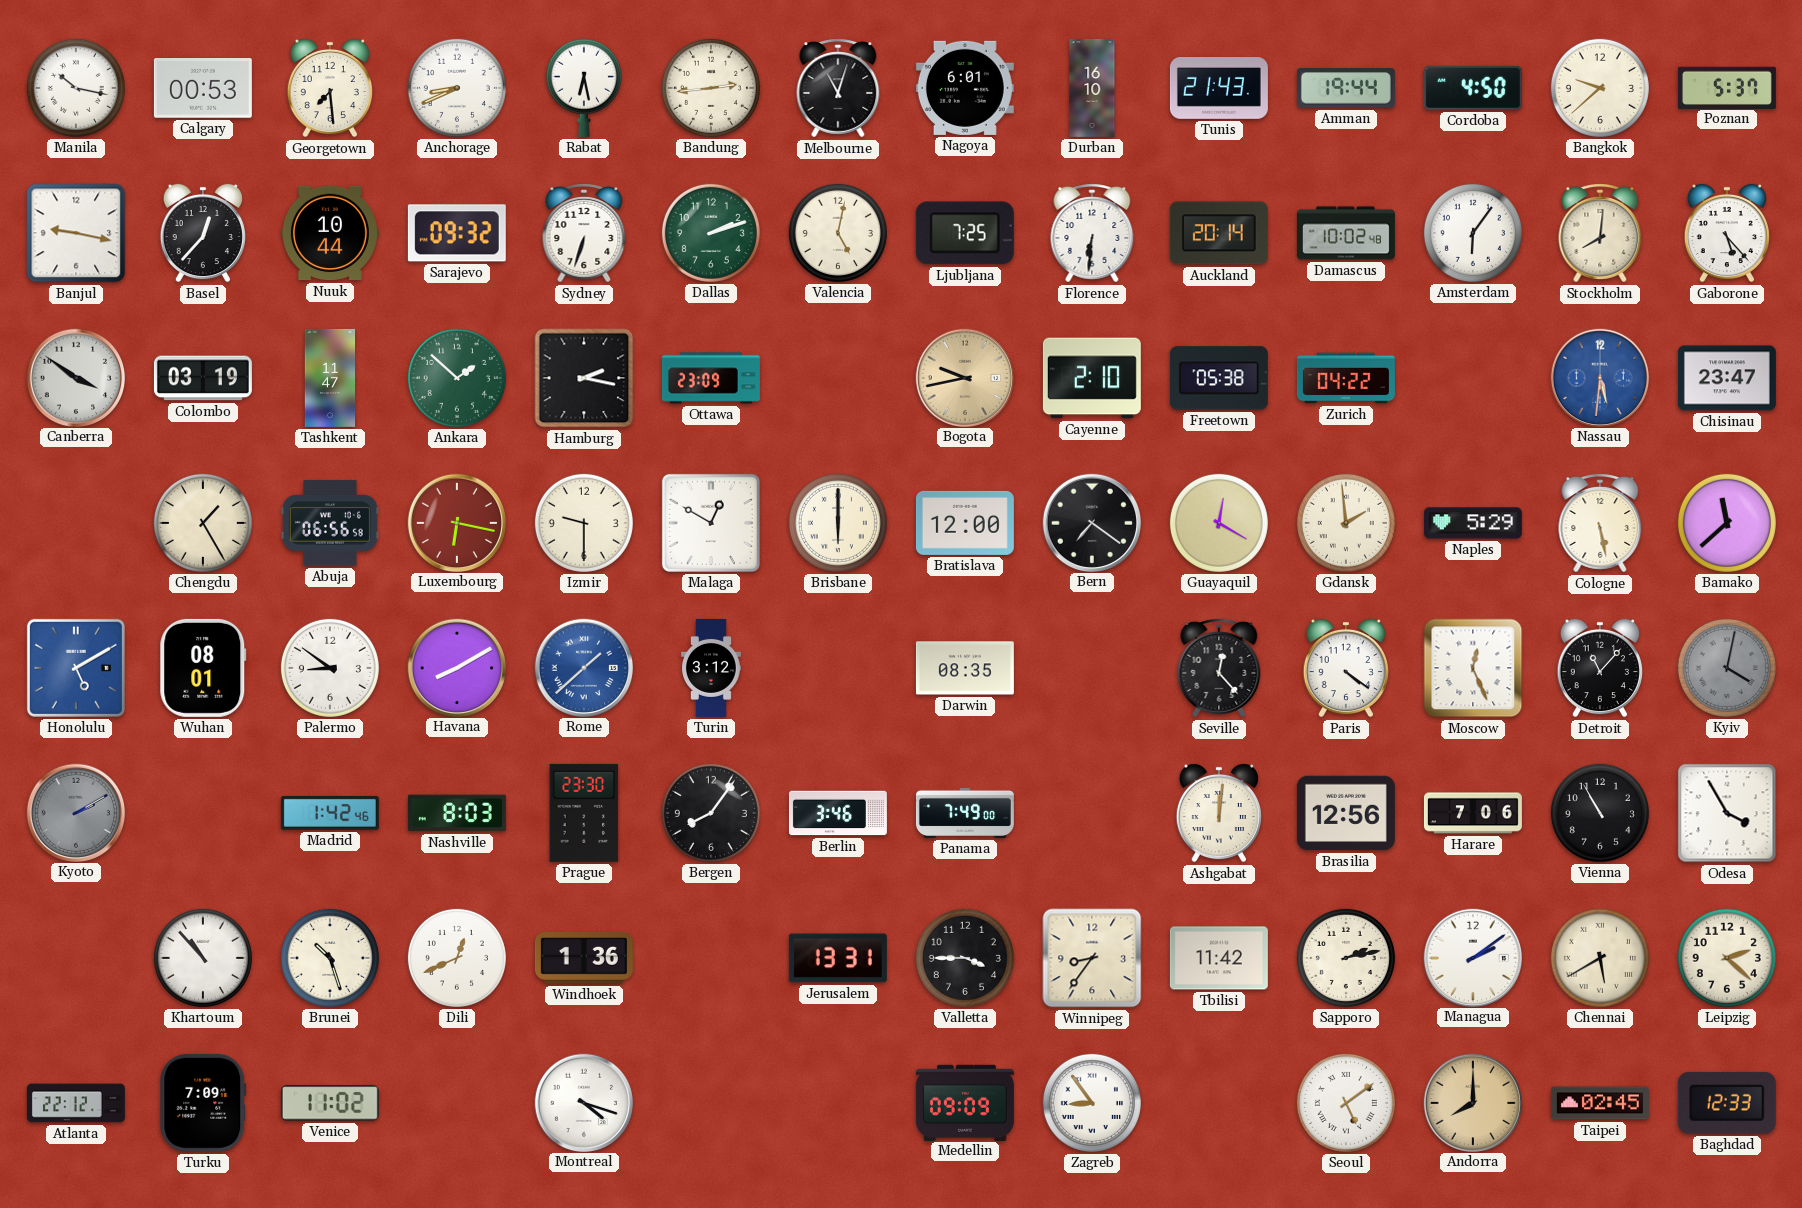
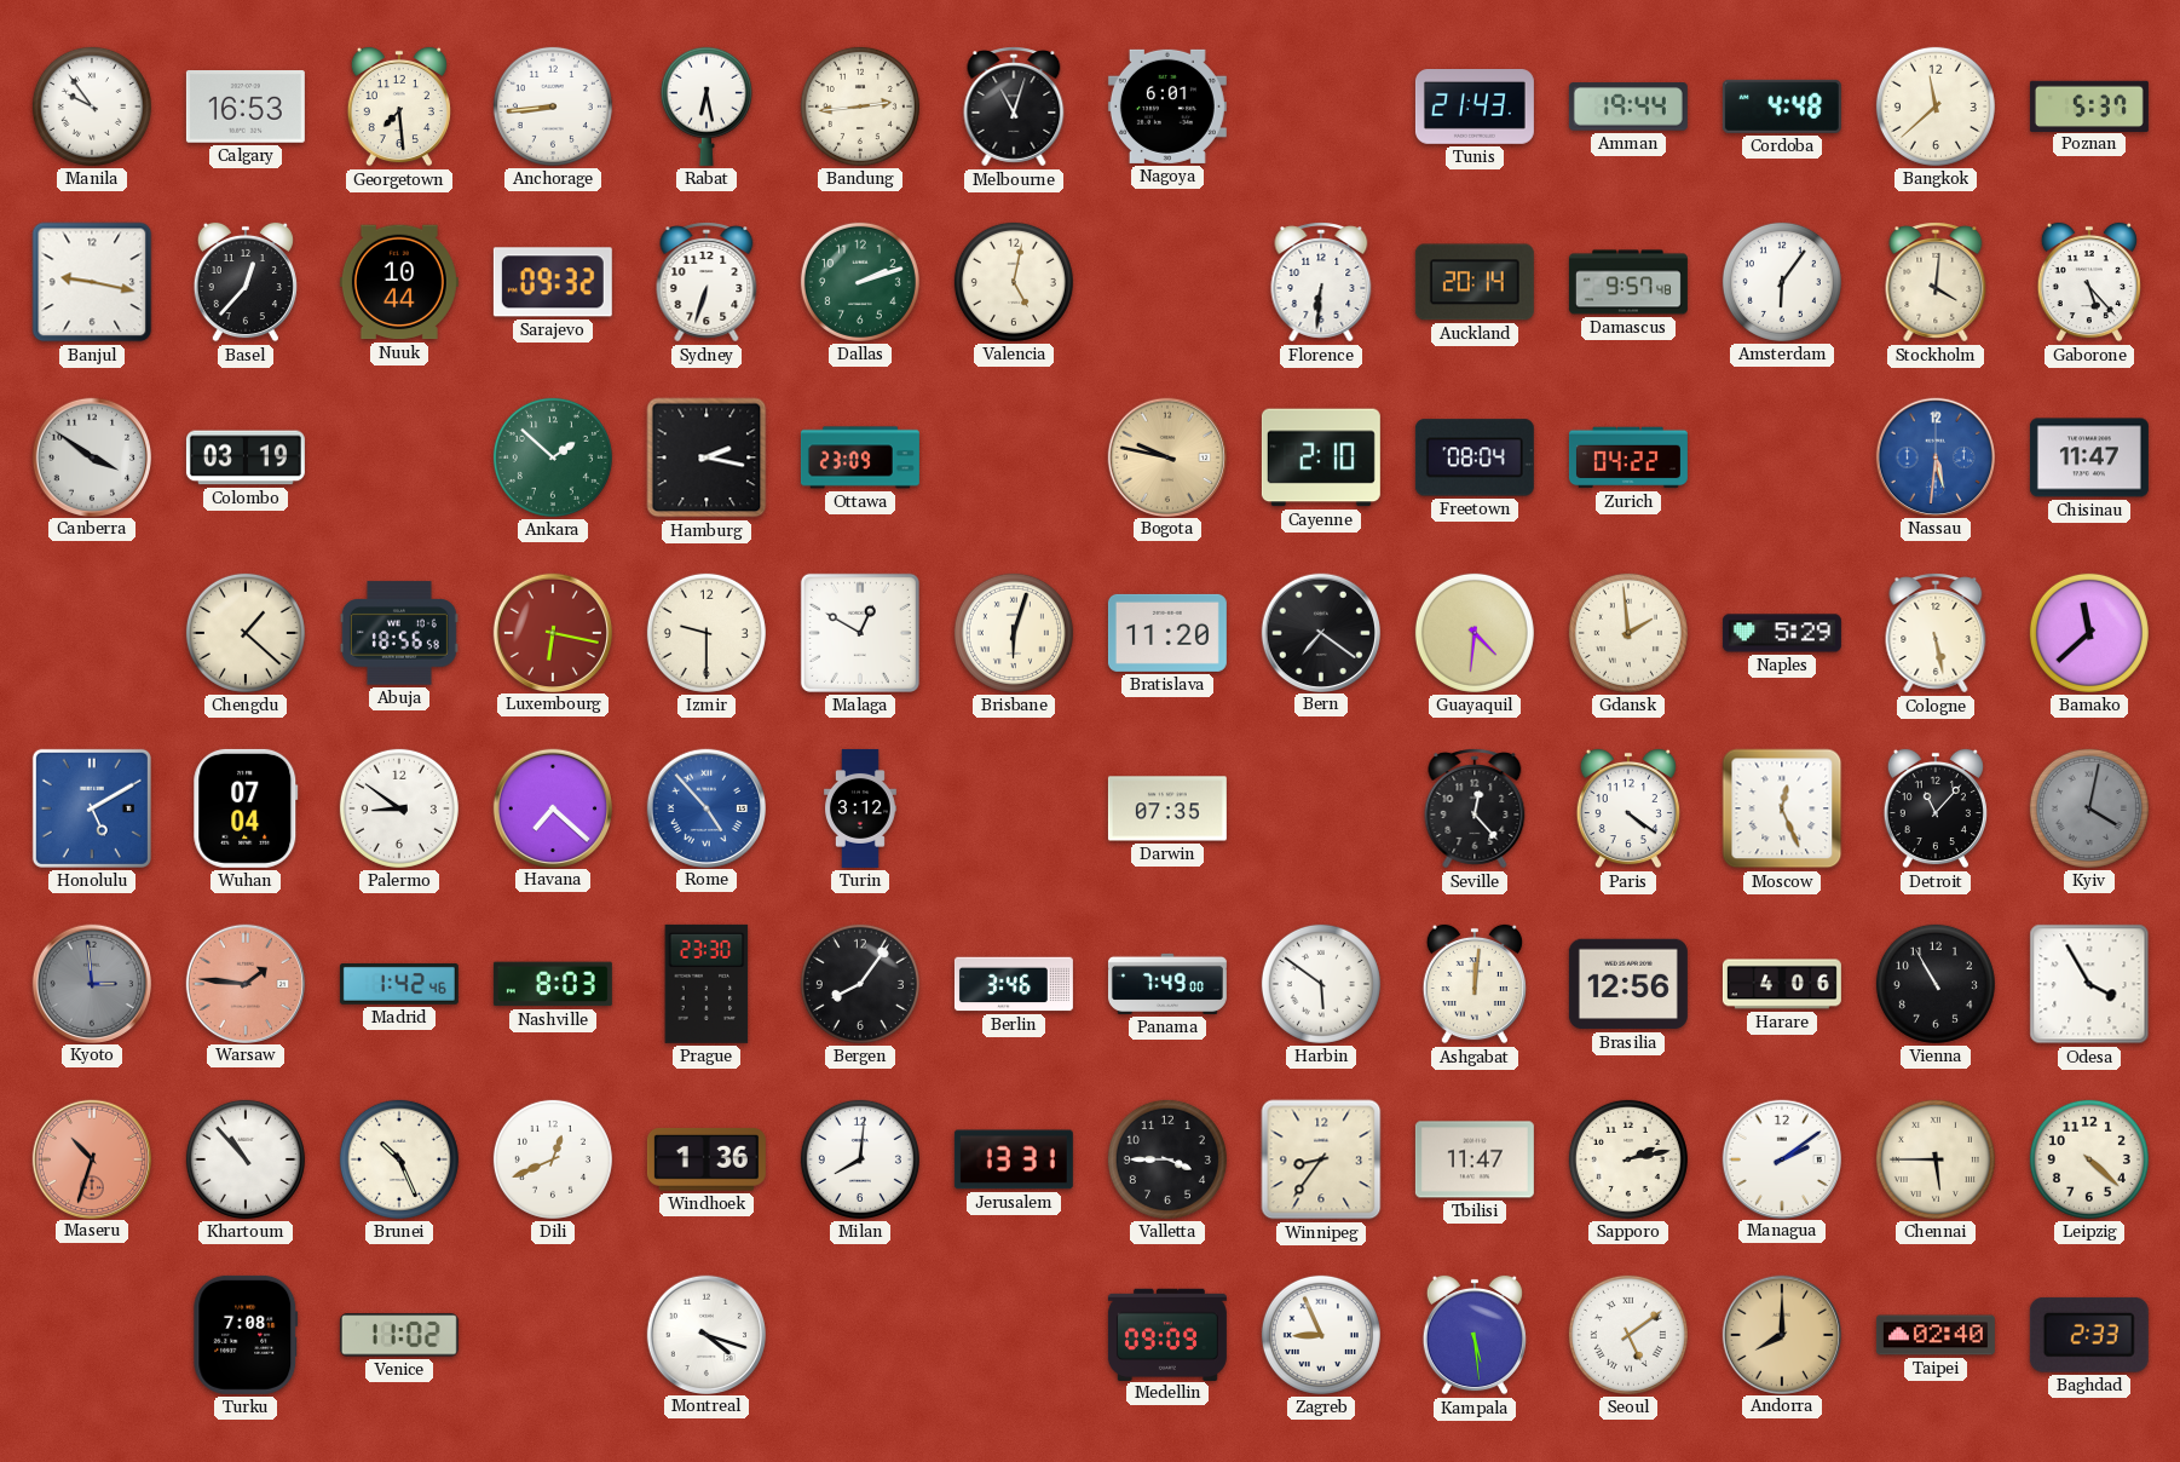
Manila: 10:17 -> 9:54
Calgary: 00:53 -> 16:53
Anchorage: 8:41 -> 8:44
Durban: 16:10 -> none
Cordoba: 4:50 -> 4:48
Bangkok: 9:38 -> 11:38
Ljubljana: 7:25 -> none
Damascus: 10:02 -> 9:57
Stockholm: 8:01 -> 4:01
Tashkent: 11:47 -> none
Bogota: 9:43 -> 9:47
Freetown: 05:38 -> 08:04
Chisinau: 23:47 -> 11:47
Chengdu: 1:25 -> 1:22
Abuja: 06:56 -> 18:56
Brisbane: 6:00 -> 6:03
Bratislava: 12:00 -> 11:20
Guayaquil: 12:20 -> 4:31
Wuhan: 08:01 -> 07:04
Havana: 8:10 -> 7:22
Rome: 1:38 -> 4:53
Darwin: 08:35 -> 07:35
Kyoto: 2:10 -> 2:59
Warsaw: none -> 1:46
Harbin: none -> 5:51
Harare: 7:06 -> 4:06
Maseru: none -> 10:33
Brunei: 10:27 -> 10:26
Milan: none -> 8:01
Tbilisi: 11:42 -> 11:47
Chennai: 5:40 -> 5:45
Leipzig: 2:22 -> 4:22
Atlanta: 22:12 -> none
Turku: 7:09 -> 7:08
Zagreb: 8:54 -> 8:56
Kampala: none -> 5:29
Taipei: 02:45 -> 02:40
Baghdad: 12:33 -> 2:33
